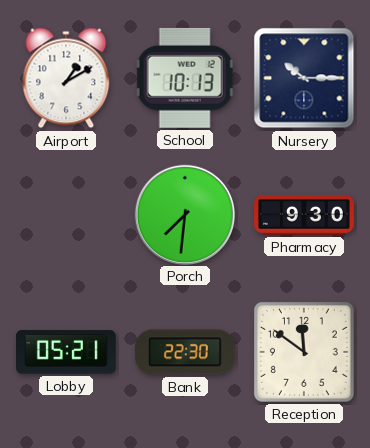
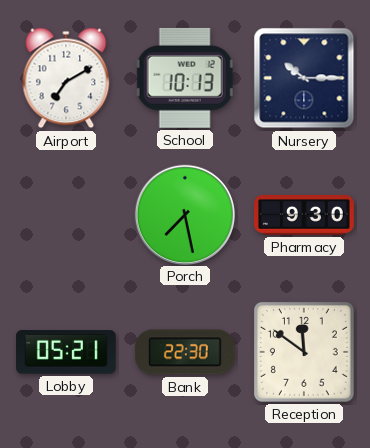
Airport: 1:10 -> 7:10
Porch: 7:31 -> 7:28
